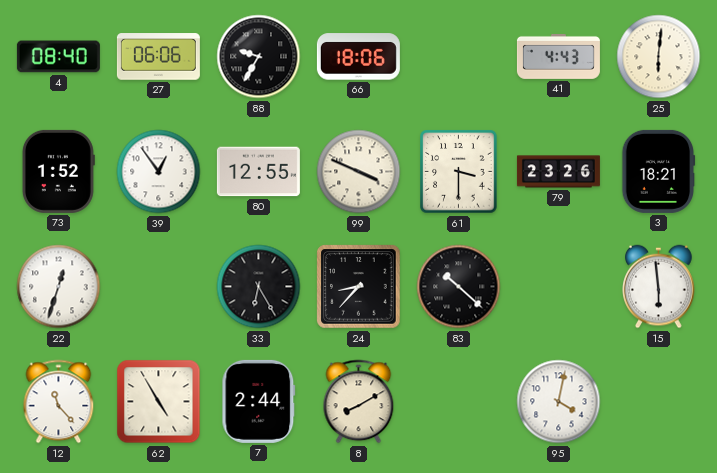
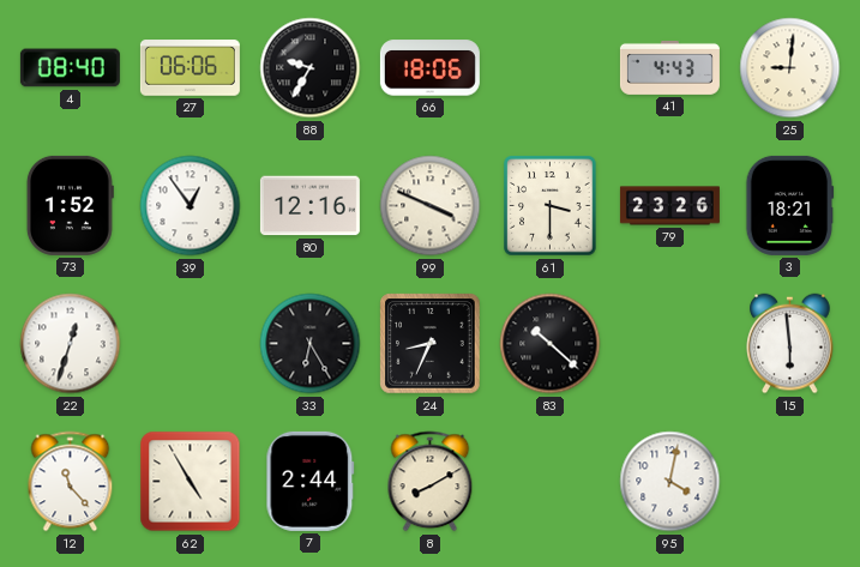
25: 6:01 -> 9:01
80: 12:55 -> 12:16
24: 8:37 -> 8:34
